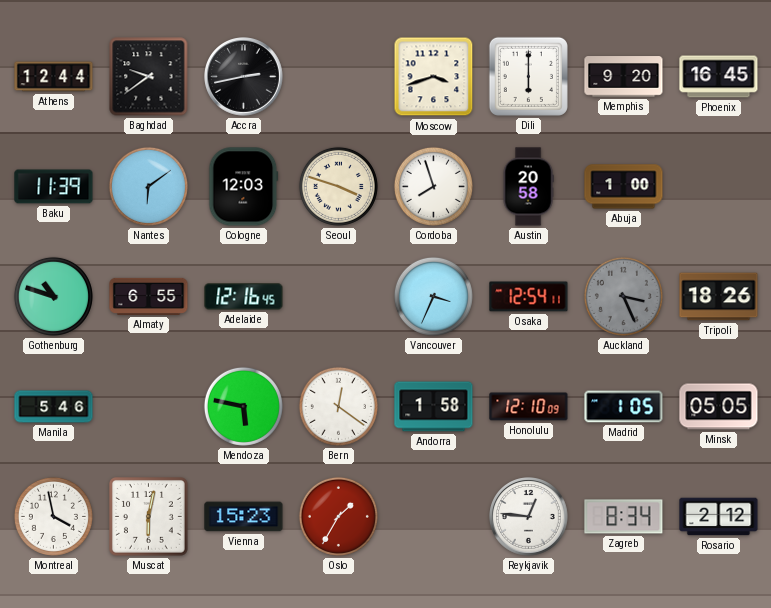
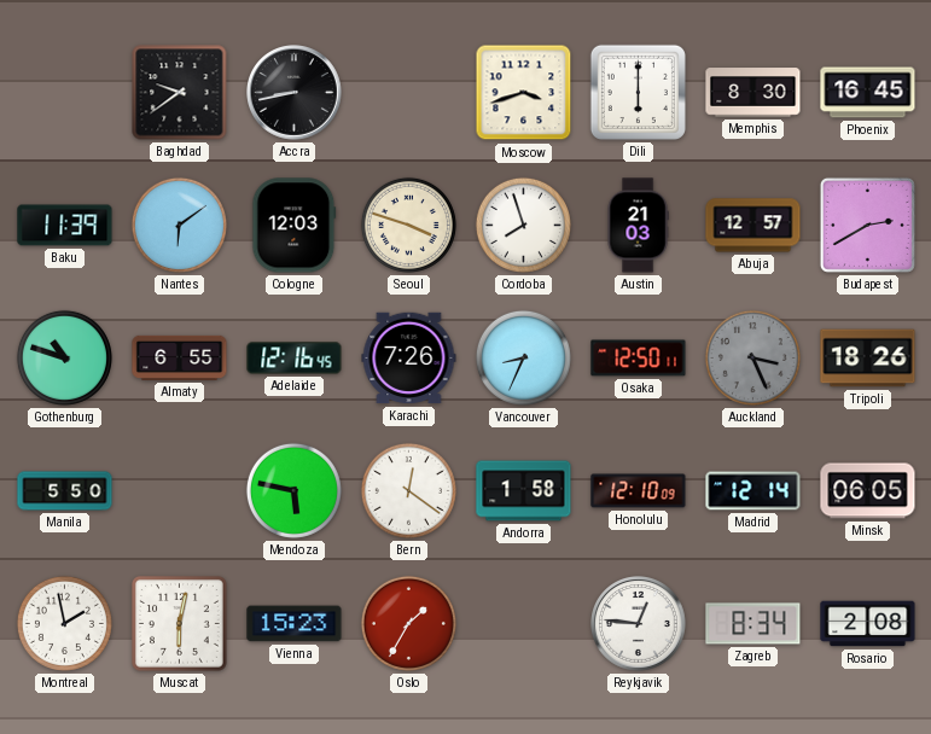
Athens: 12:44 -> none
Accra: 2:43 -> 8:43
Memphis: 9:20 -> 8:30
Austin: 20:58 -> 21:03
Abuja: 1:00 -> 12:57
Budapest: none -> 2:40
Karachi: none -> 7:26
Vancouver: 3:34 -> 8:34
Osaka: 12:54 -> 12:50
Manila: 5:46 -> 5:50
Madrid: 1:05 -> 12:14
Minsk: 05:05 -> 06:05
Montreal: 3:58 -> 1:58
Rosario: 2:12 -> 2:08
